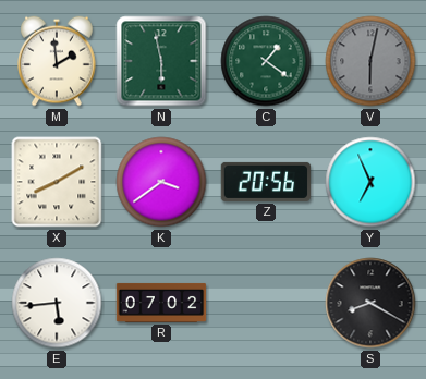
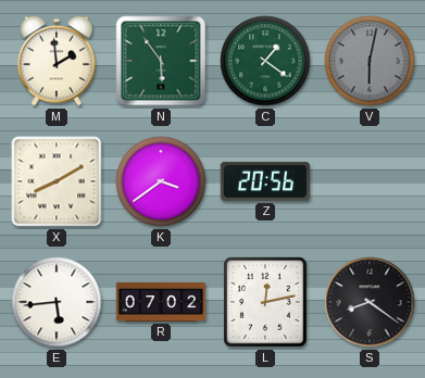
N: 5:58 -> 5:54
Y: 6:56 -> none
L: none -> 12:13
S: 8:20 -> 8:21
